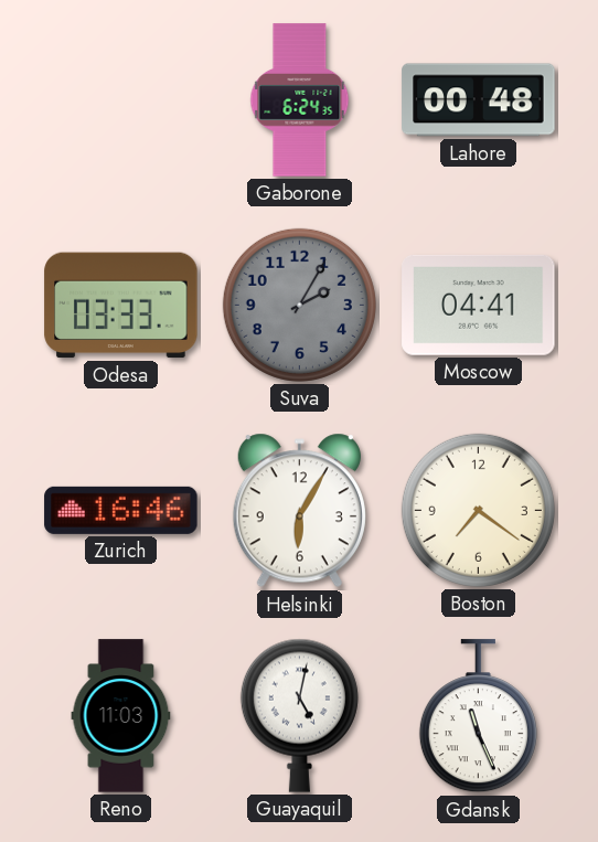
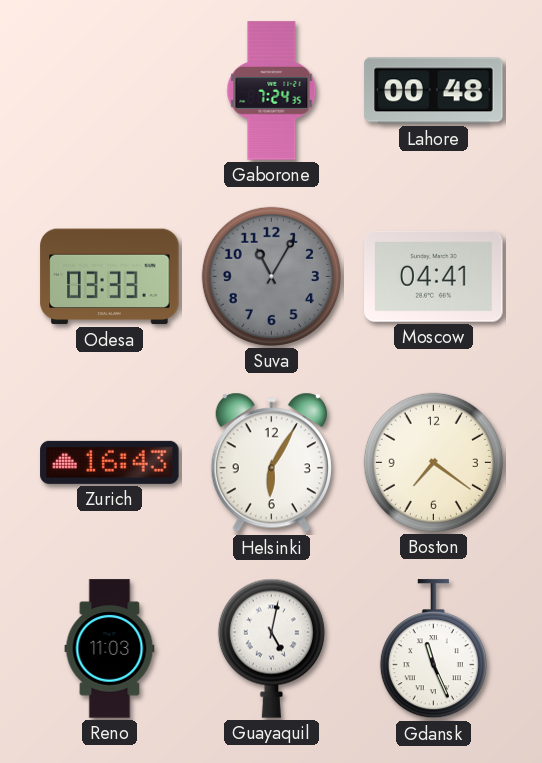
Gaborone: 6:24 -> 7:24
Suva: 2:05 -> 11:05
Zurich: 16:46 -> 16:43
